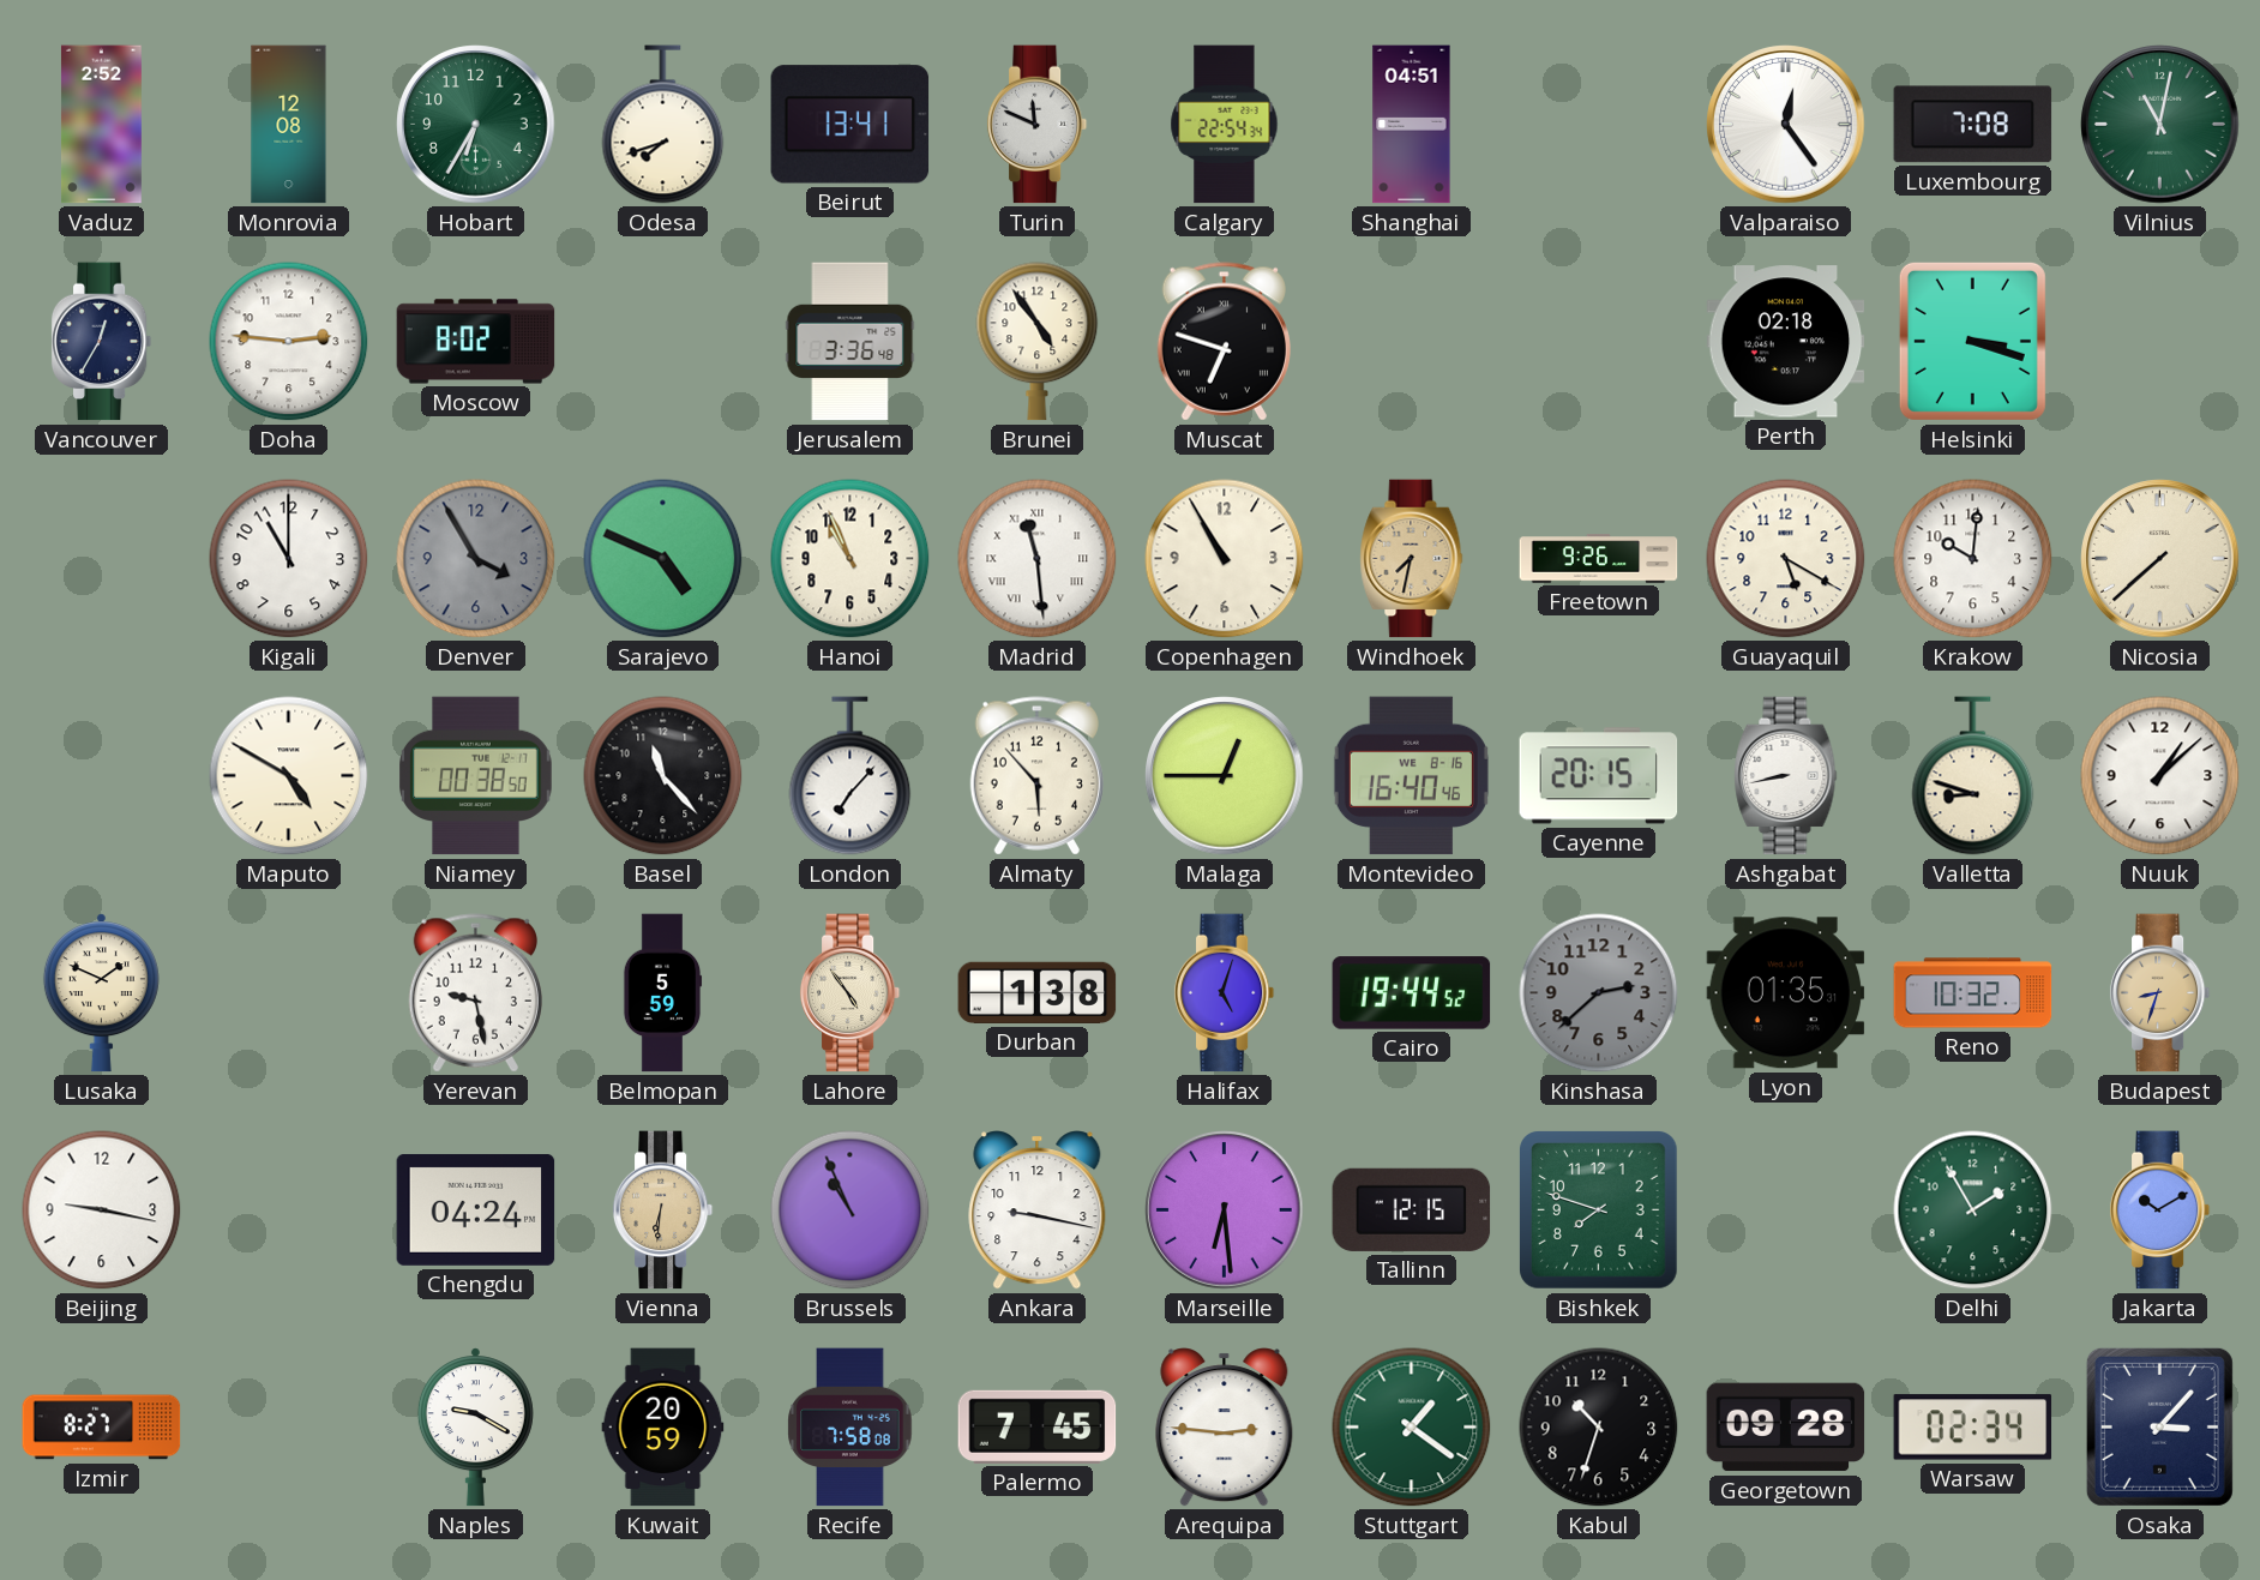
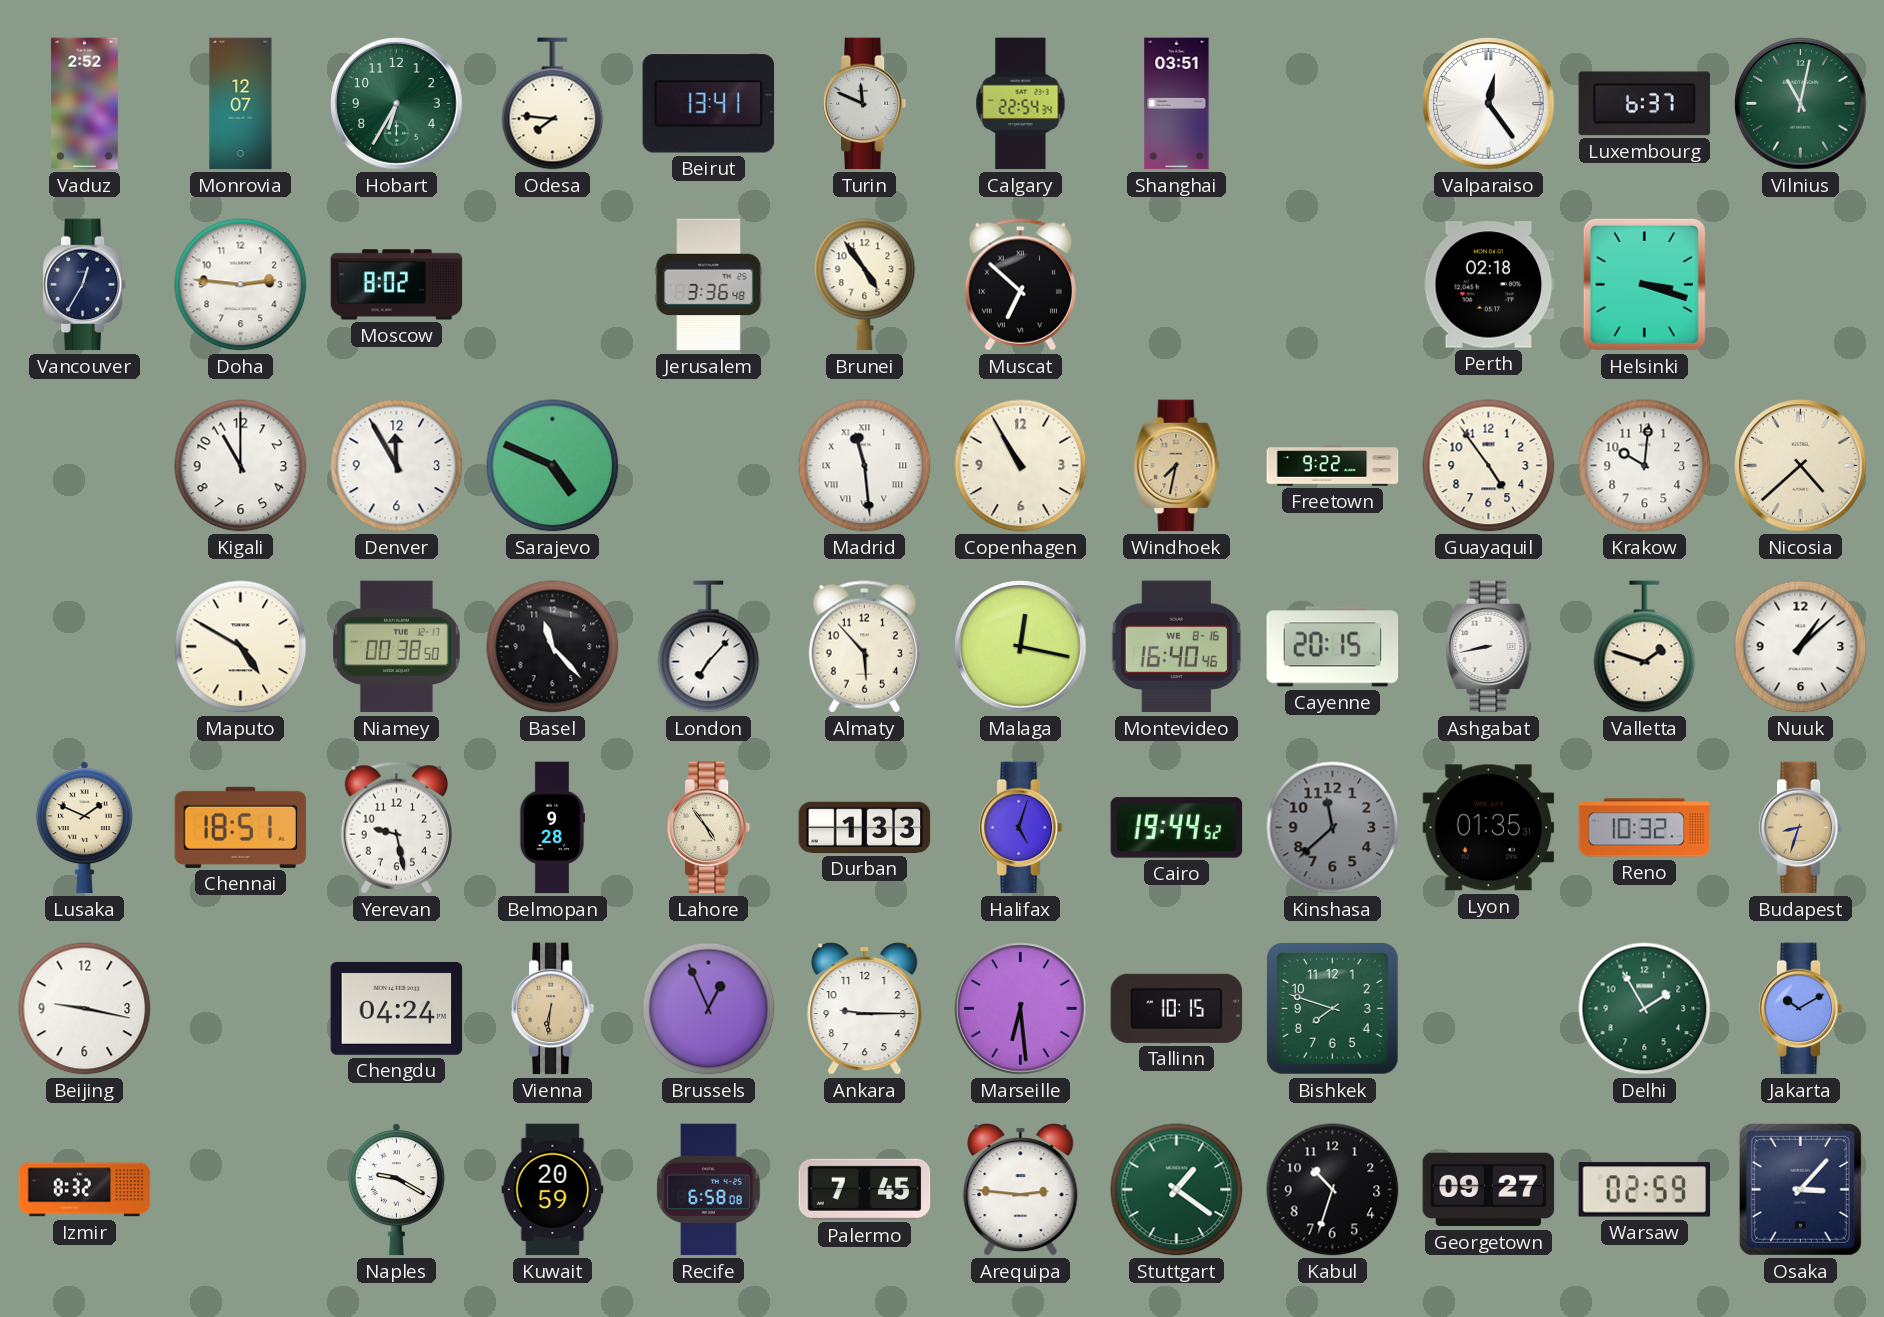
Monrovia: 12:08 -> 12:07
Odesa: 7:42 -> 7:46
Shanghai: 04:51 -> 03:51
Luxembourg: 7:08 -> 6:37
Muscat: 6:48 -> 6:52
Denver: 3:55 -> 11:55
Denver dial: grey -> white
Hanoi: 10:56 -> none
Freetown: 9:26 -> 9:22
Guayaquil: 5:20 -> 4:54
Nicosia: 7:38 -> 4:38
Malaga: 12:45 -> 12:17
Valletta: 8:48 -> 1:48
Chennai: none -> 18:51
Belmopan: 5:59 -> 9:28
Durban: 1:38 -> 1:33
Kinshasa: 2:38 -> 11:38
Brussels: 10:56 -> 12:56
Ankara: 9:17 -> 9:15
Tallinn: 12:15 -> 10:15
Izmir: 8:27 -> 8:32
Recife: 7:58 -> 6:58
Georgetown: 09:28 -> 09:27
Warsaw: 02:34 -> 02:59
